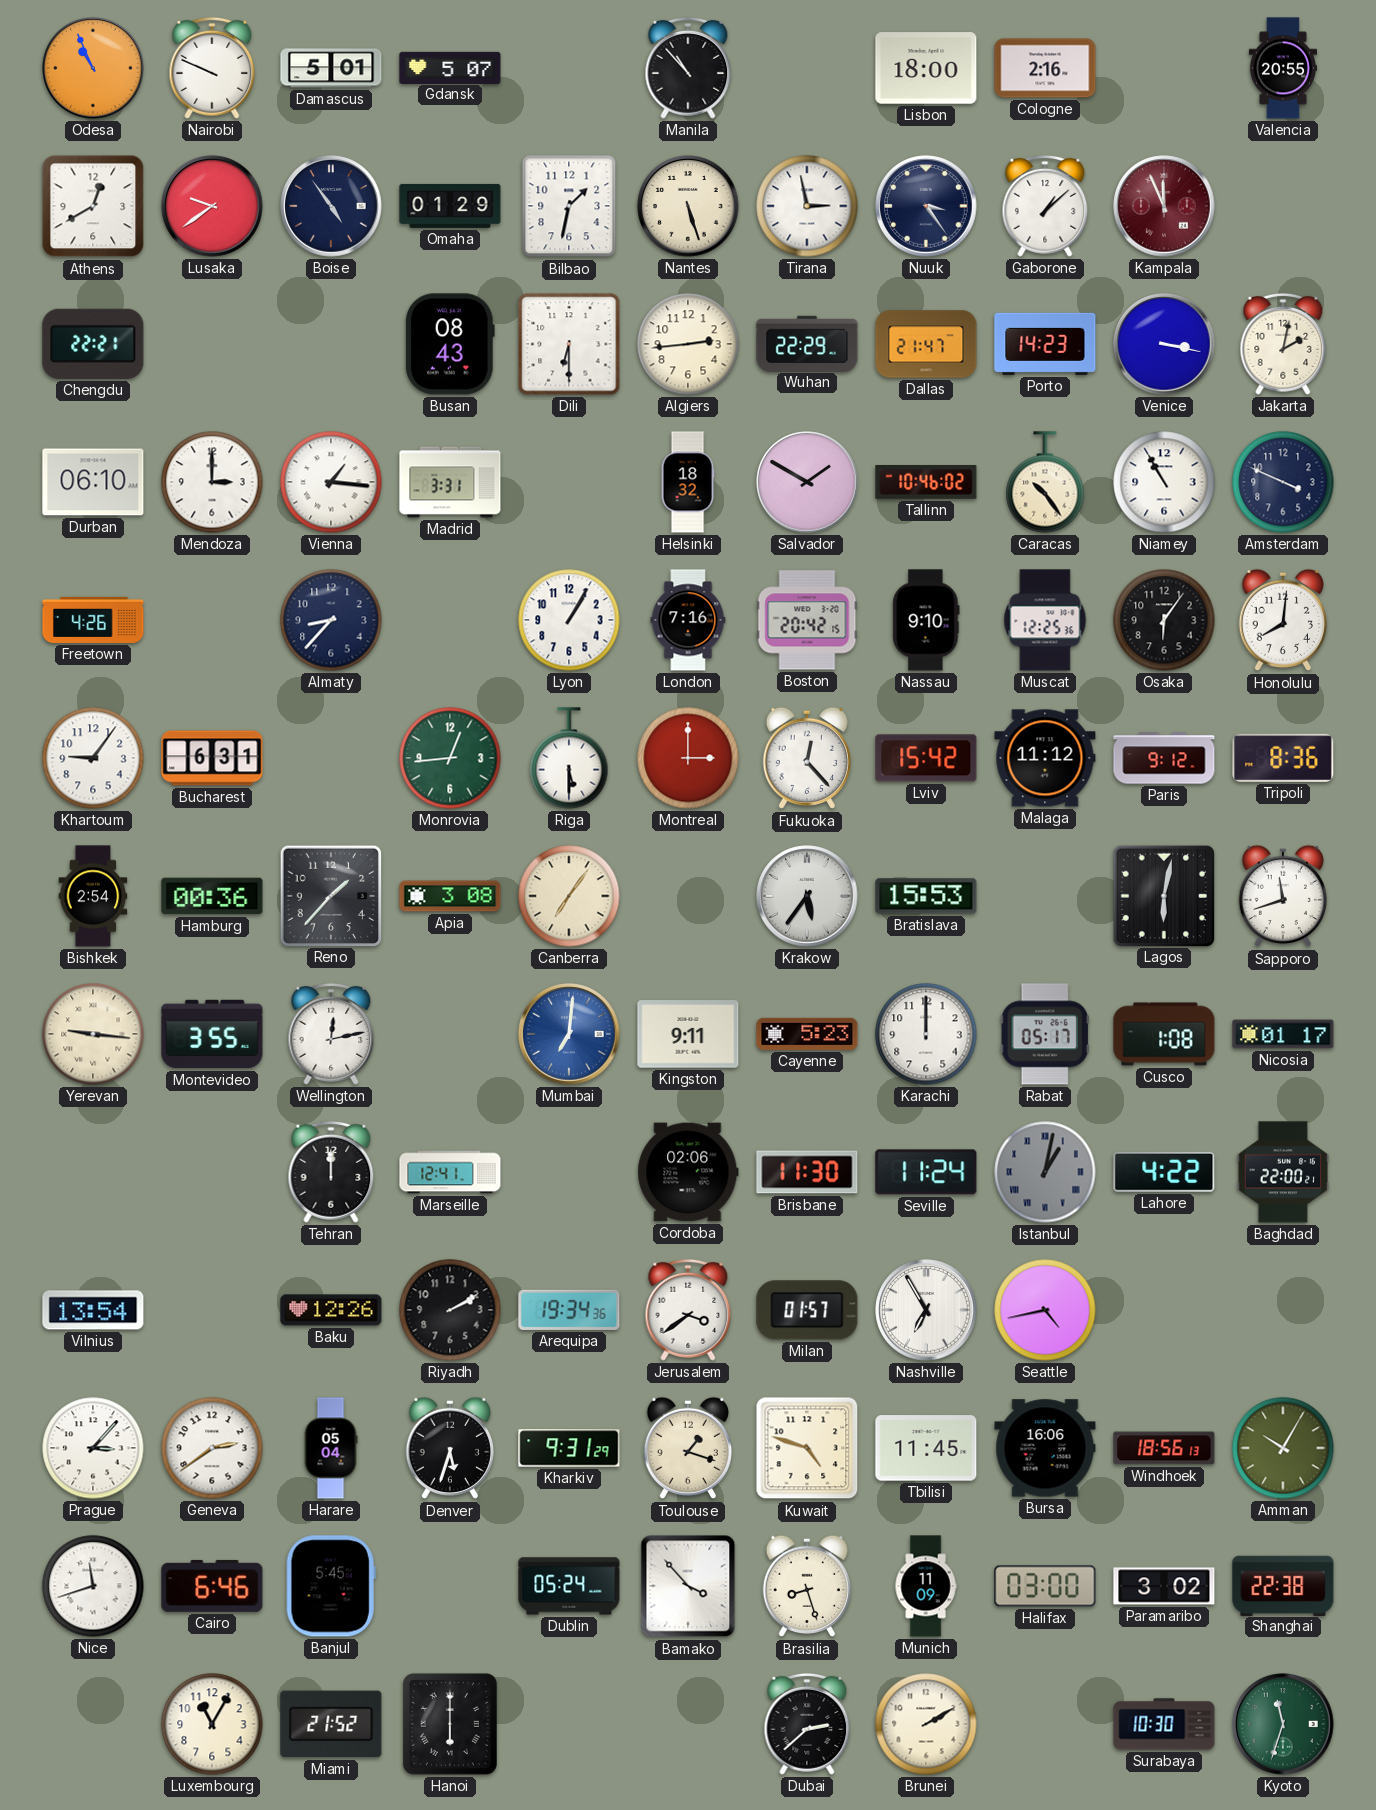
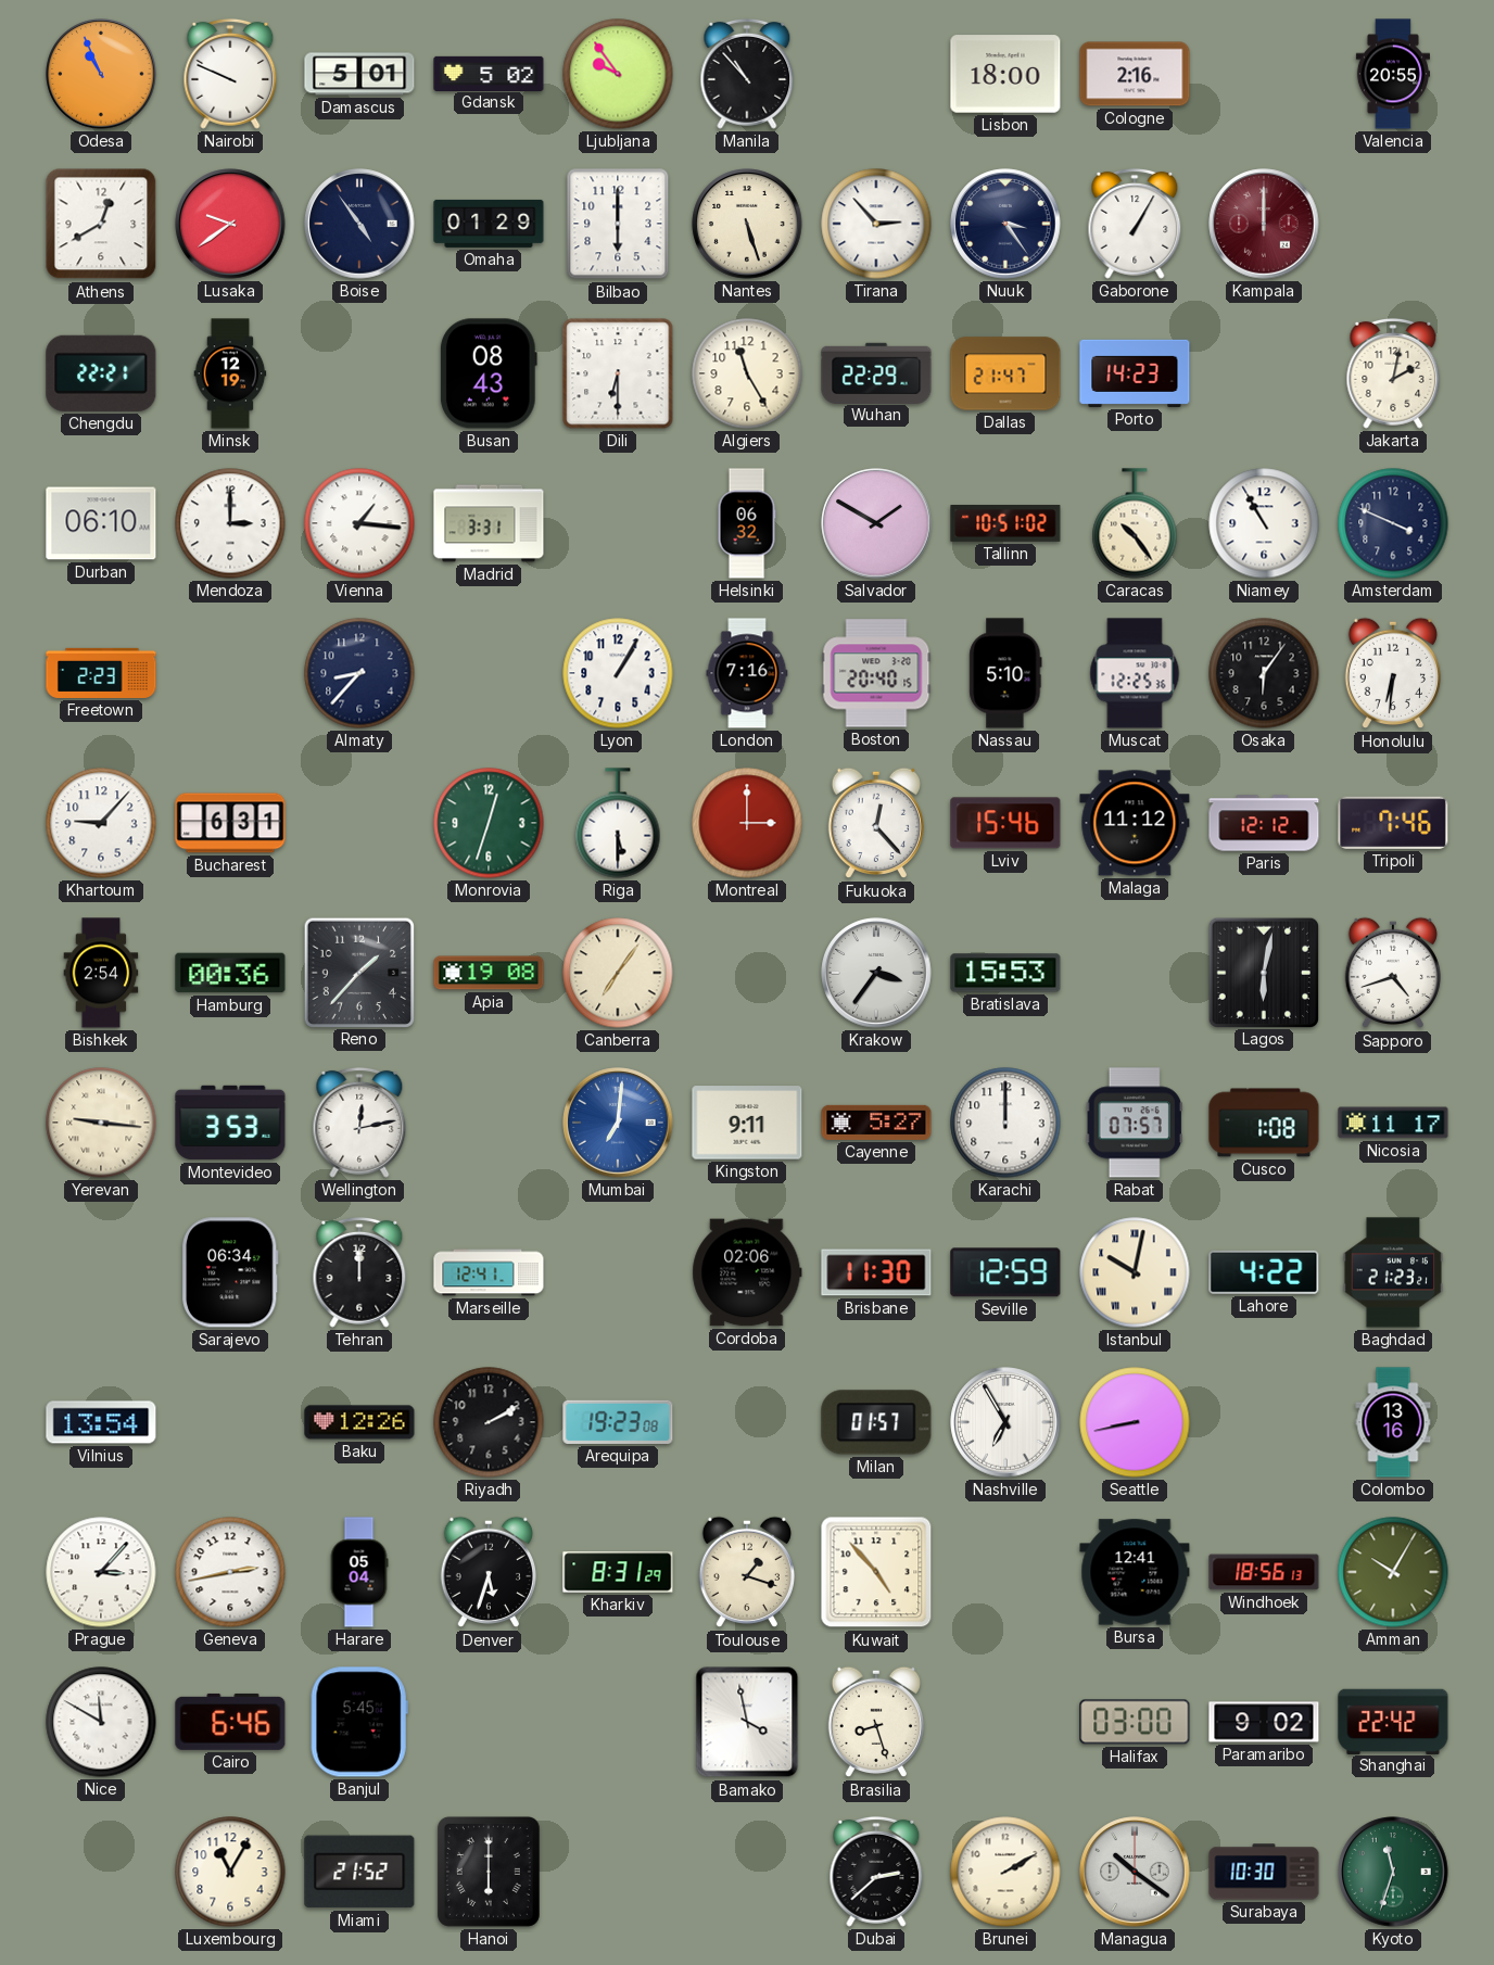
Gdansk: 5:07 -> 5:02
Ljubljana: none -> 9:54
Bilbao: 1:32 -> 6:00
Tirana: 2:58 -> 2:53
Gaborone: 1:08 -> 1:05
Kampala: 11:56 -> 12:00
Minsk: none -> 12:19
Algiers: 2:44 -> 11:25
Venice: 3:17 -> none
Helsinki: 18:32 -> 06:32
Tallinn: 10:46 -> 10:51
Freetown: 4:26 -> 2:23
Boston: 20:42 -> 20:40
Nassau: 9:10 -> 5:10
Honolulu: 8:01 -> 6:31
Khartoum: 9:06 -> 9:07
Monrovia: 12:44 -> 12:33
Lviv: 15:42 -> 15:46
Paris: 9:12 -> 12:12
Tripoli: 8:36 -> 7:46
Apia: 3:08 -> 19:08
Krakow: 5:36 -> 3:36
Sapporo: 11:42 -> 4:42
Montevideo: 3:55 -> 3:53
Cayenne: 5:23 -> 5:27
Rabat: 05:17 -> 07:57
Nicosia: 01:17 -> 11:17
Sarajevo: none -> 06:34
Seville: 11:24 -> 12:59
Istanbul: 1:02 -> 10:02
Istanbul dial: grey -> cream
Baghdad: 22:00 -> 21:23
Arequipa: 19:34 -> 19:23
Jerusalem: 3:39 -> none
Seattle: 4:43 -> 8:43
Colombo: none -> 13:16
Geneva: 2:39 -> 2:43
Kharkiv: 9:31 -> 8:31
Kuwait: 4:48 -> 4:53
Tbilisi: 11:45 -> none
Bursa: 16:06 -> 12:41
Nice: 11:42 -> 11:50
Dublin: 05:24 -> none
Bamako: 3:53 -> 3:58
Munich: 11:09 -> none
Paramaribo: 3:02 -> 9:02
Shanghai: 22:38 -> 22:42
Managua: none -> 10:21
